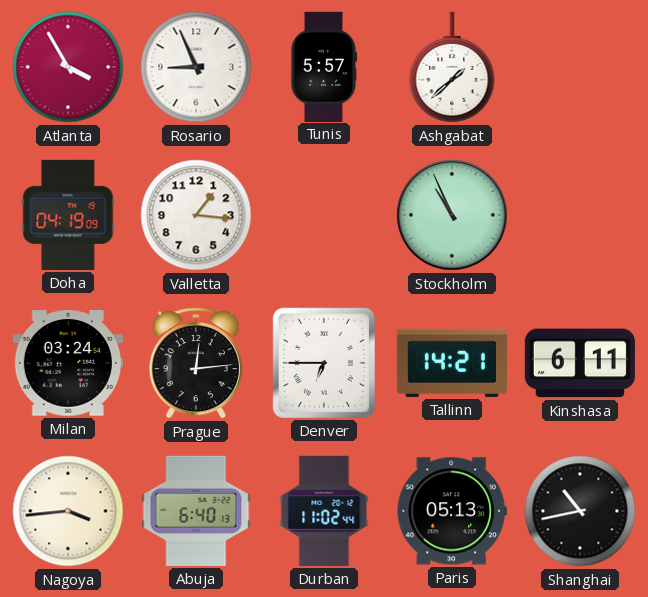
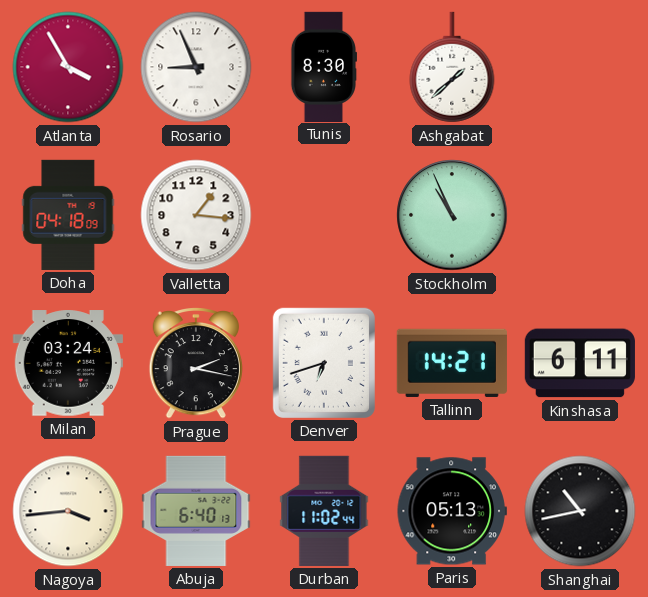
Tunis: 5:57 -> 8:30
Doha: 04:19 -> 04:18
Prague: 12:14 -> 2:17
Denver: 6:45 -> 6:42
